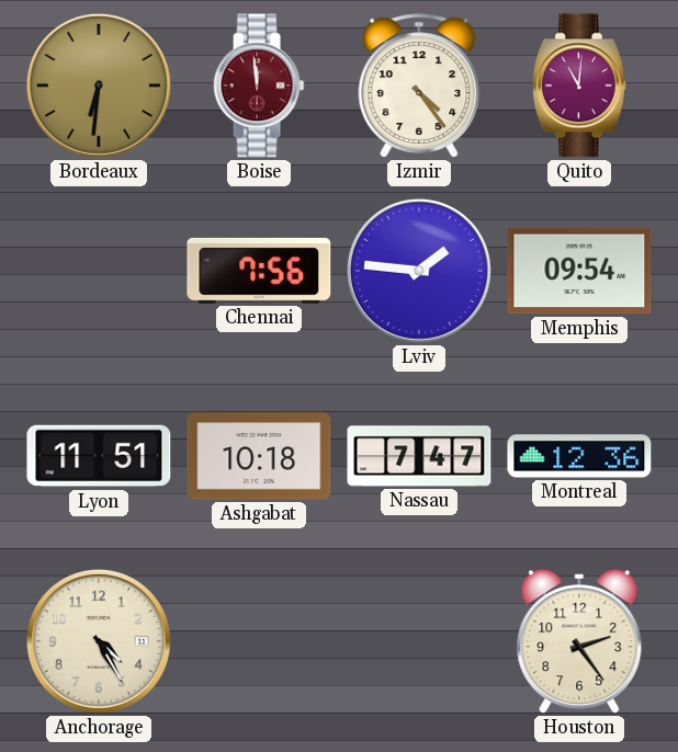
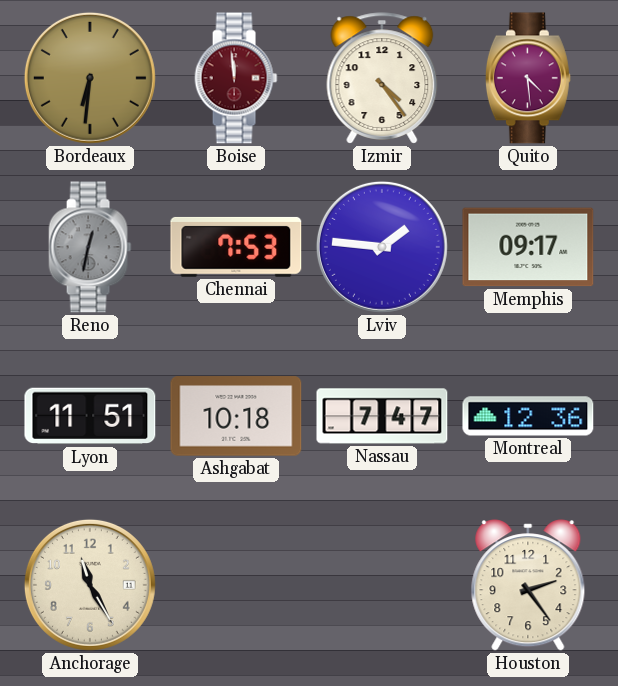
Quito: 11:01 -> 4:29
Reno: none -> 12:32
Chennai: 7:56 -> 7:53
Memphis: 09:54 -> 09:17
Anchorage: 4:25 -> 11:25
